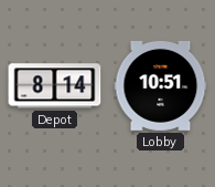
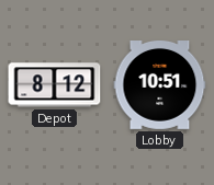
Depot: 8:14 -> 8:12
